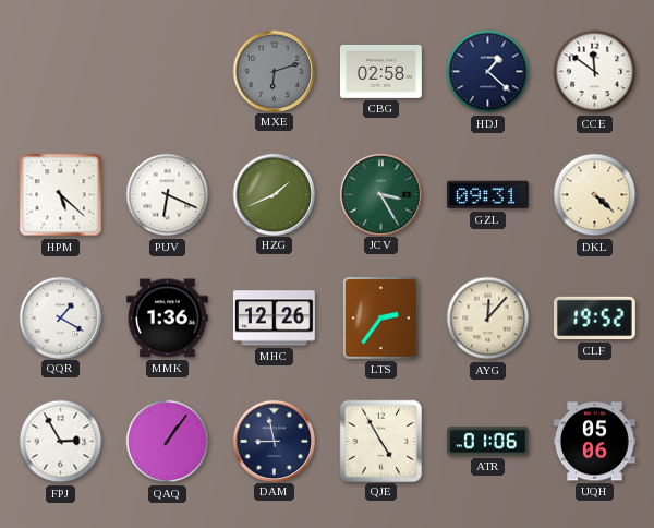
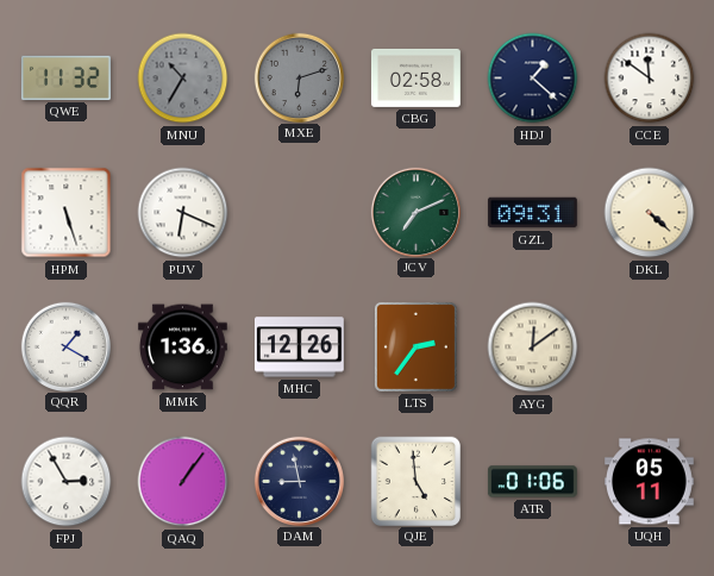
QWE: none -> 11:32
MNU: none -> 10:35
HPM: 5:22 -> 5:27
HZG: 1:41 -> none
JCV: 3:25 -> 7:11
AYG: 12:07 -> 12:09
CLF: 19:52 -> none
QJE: 4:55 -> 4:59
UQH: 05:06 -> 05:11
